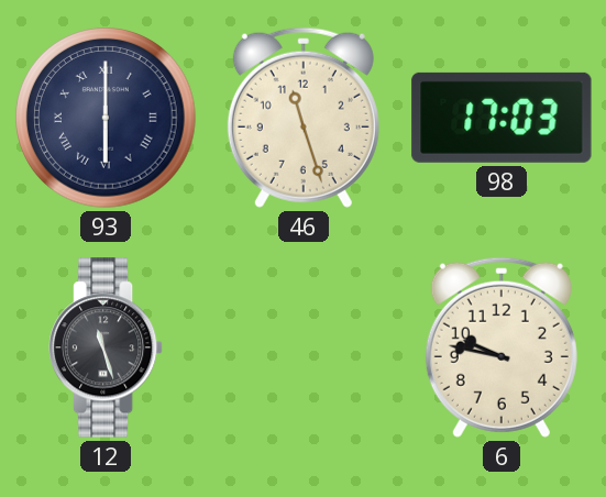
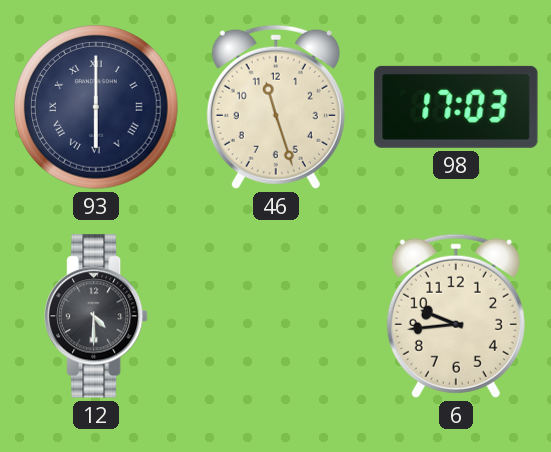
12: 11:27 -> 4:30
6: 9:47 -> 9:44
